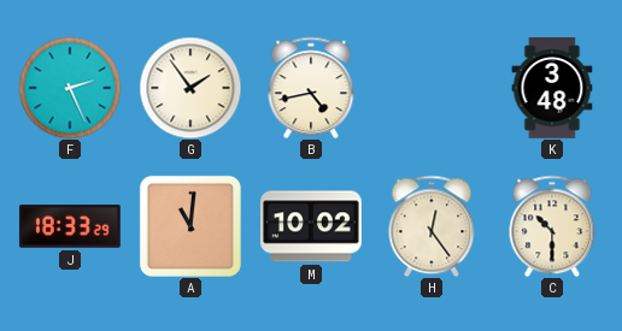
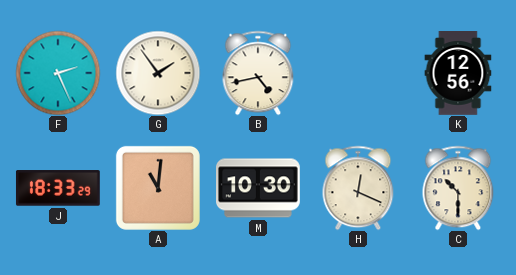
K: 3:48 -> 12:56
M: 10:02 -> 10:30
H: 12:24 -> 12:19
